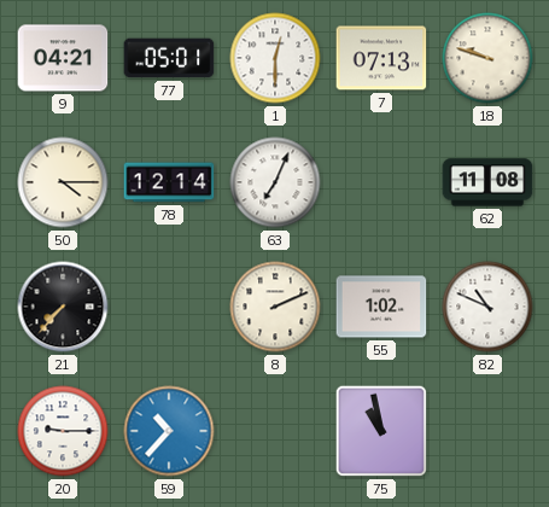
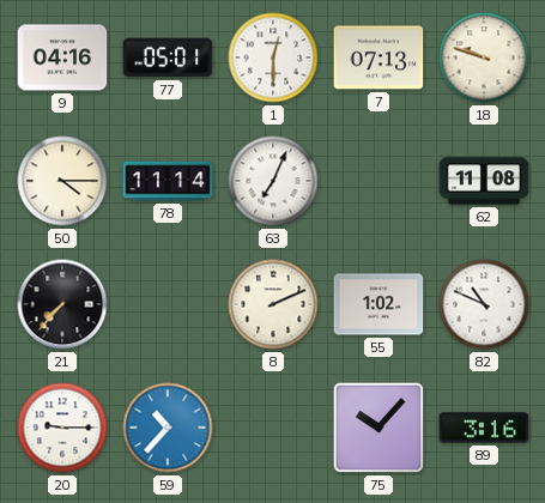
9: 04:21 -> 04:16
78: 12:14 -> 11:14
75: 10:58 -> 10:07
89: none -> 3:16
